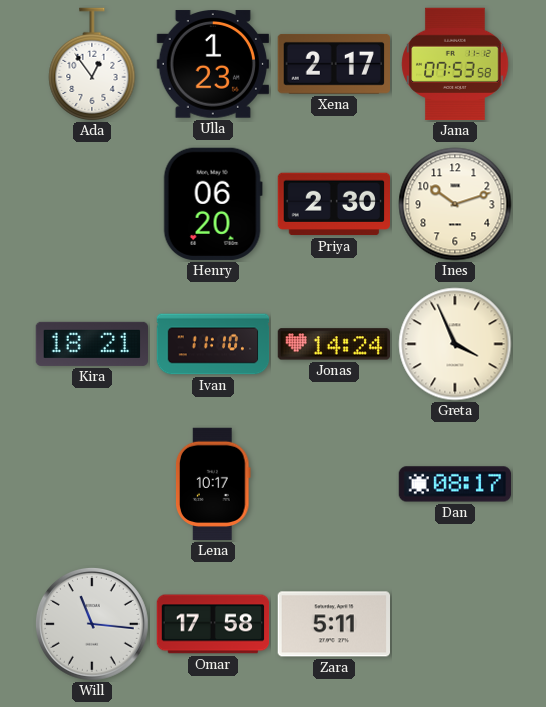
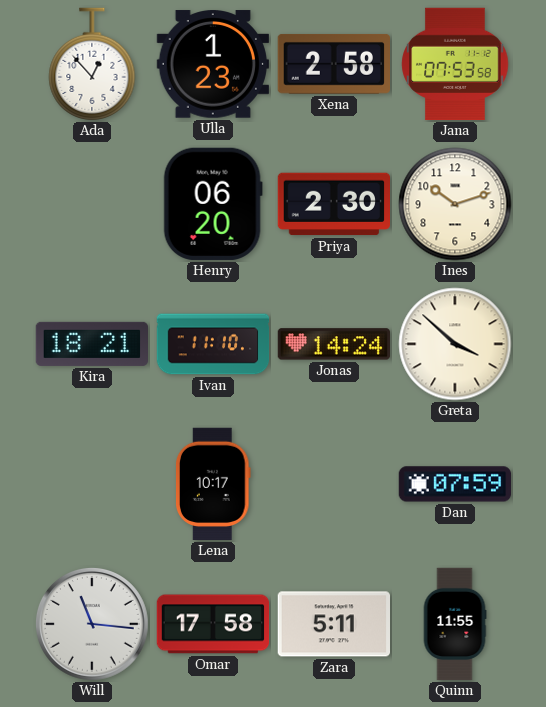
Ada: 12:54 -> 12:53
Xena: 2:17 -> 2:58
Greta: 3:56 -> 3:52
Dan: 08:17 -> 07:59
Quinn: none -> 11:55
